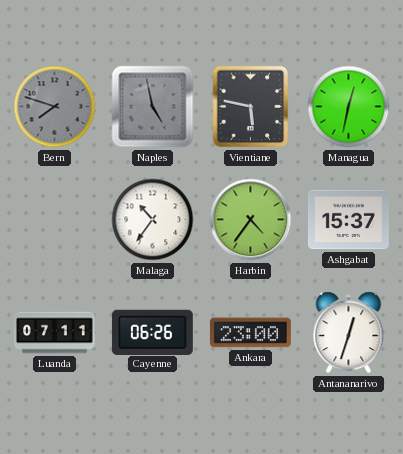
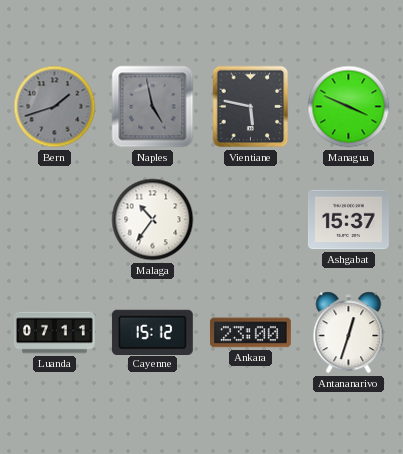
Bern: 7:48 -> 1:42
Managua: 12:32 -> 3:49
Harbin: 4:36 -> none
Cayenne: 06:26 -> 15:12
